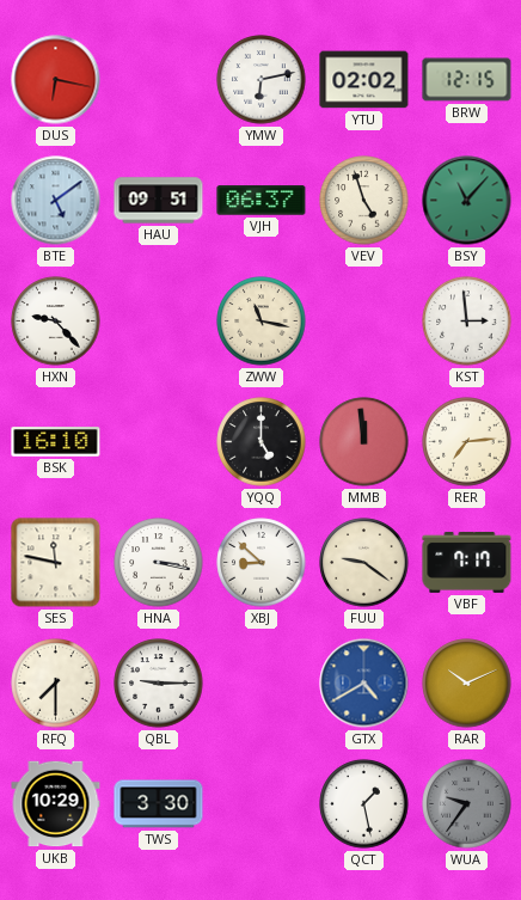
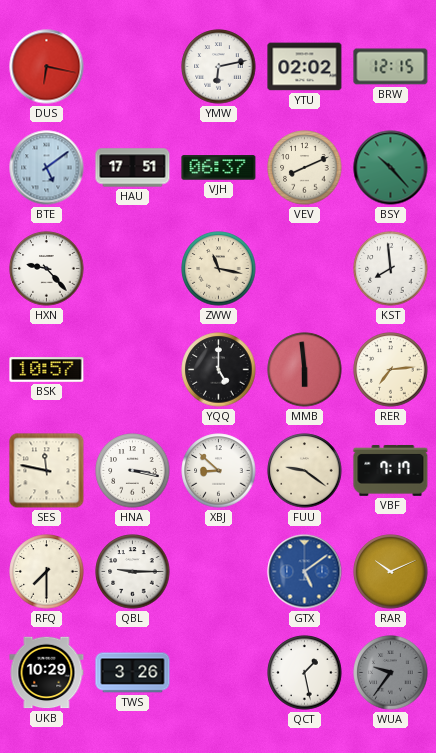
HAU: 09:51 -> 17:51
VEV: 4:57 -> 8:11
BSY: 11:07 -> 10:23
KST: 2:59 -> 7:59
BSK: 16:10 -> 10:57
MMB: 11:59 -> 5:59
GTX: 4:40 -> 5:09
TWS: 3:30 -> 3:26
